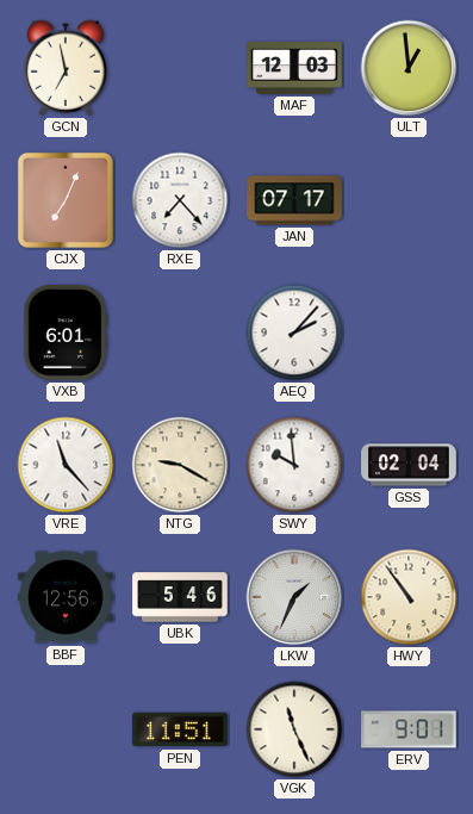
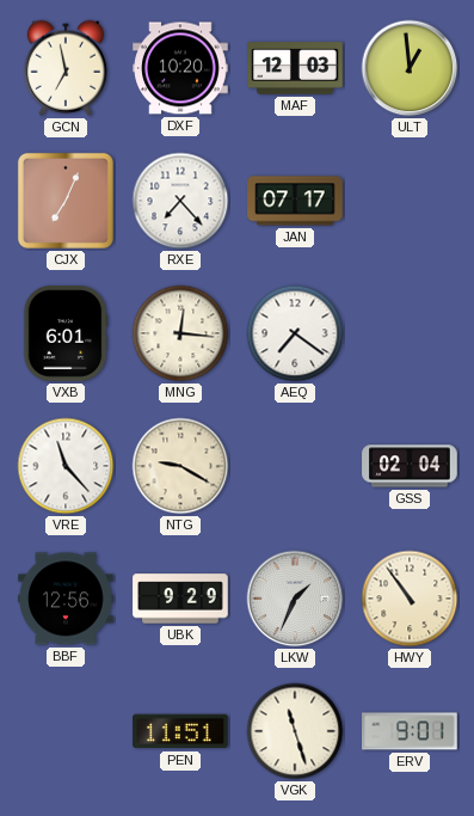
DXF: none -> 10:20
MNG: none -> 12:16
AEQ: 2:07 -> 7:21
SWY: 9:59 -> none
UBK: 5:46 -> 9:29
VGK: 11:26 -> 11:27
